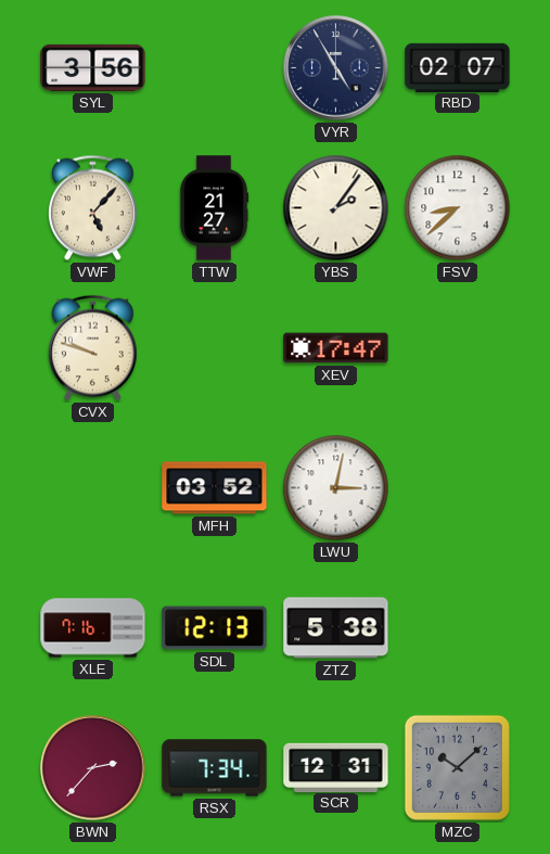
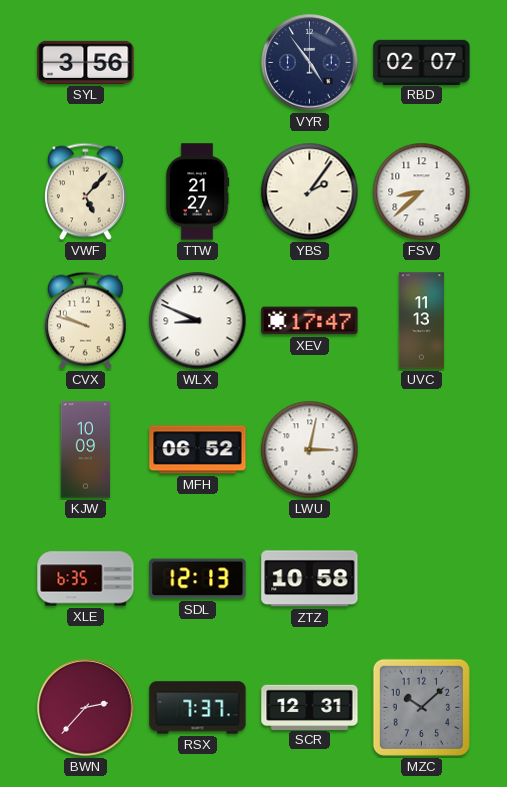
VYR: 4:55 -> 4:54
WLX: none -> 8:49
UVC: none -> 11:13
KJW: none -> 10:09
MFH: 03:52 -> 06:52
XLE: 7:16 -> 6:35
ZTZ: 5:38 -> 10:58
RSX: 7:34 -> 7:37
